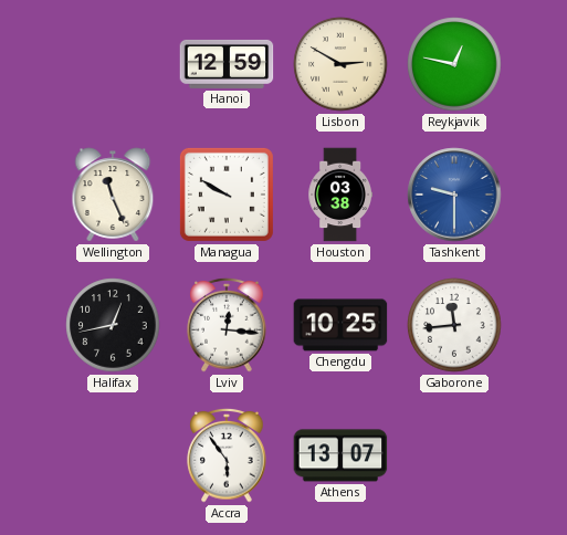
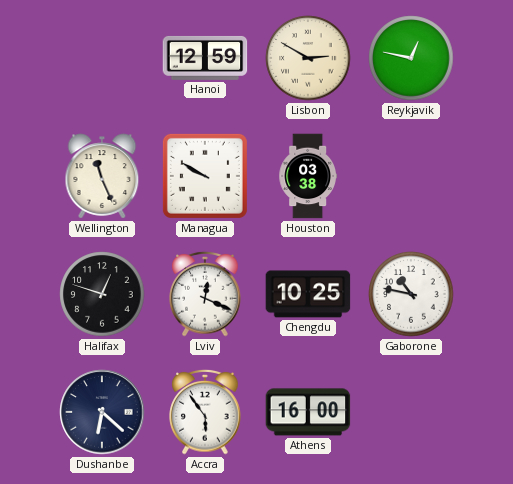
Tashkent: 9:30 -> none
Halifax: 12:43 -> 12:48
Lviv: 12:16 -> 12:19
Gaborone: 11:44 -> 10:47
Dushanbe: none -> 6:22
Athens: 13:07 -> 16:00
